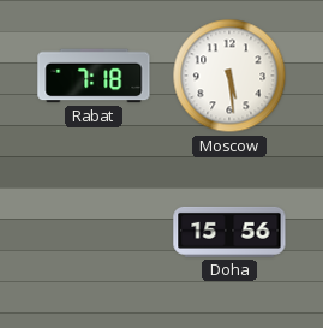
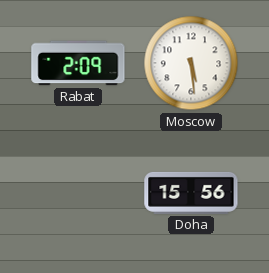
Rabat: 7:18 -> 2:09
